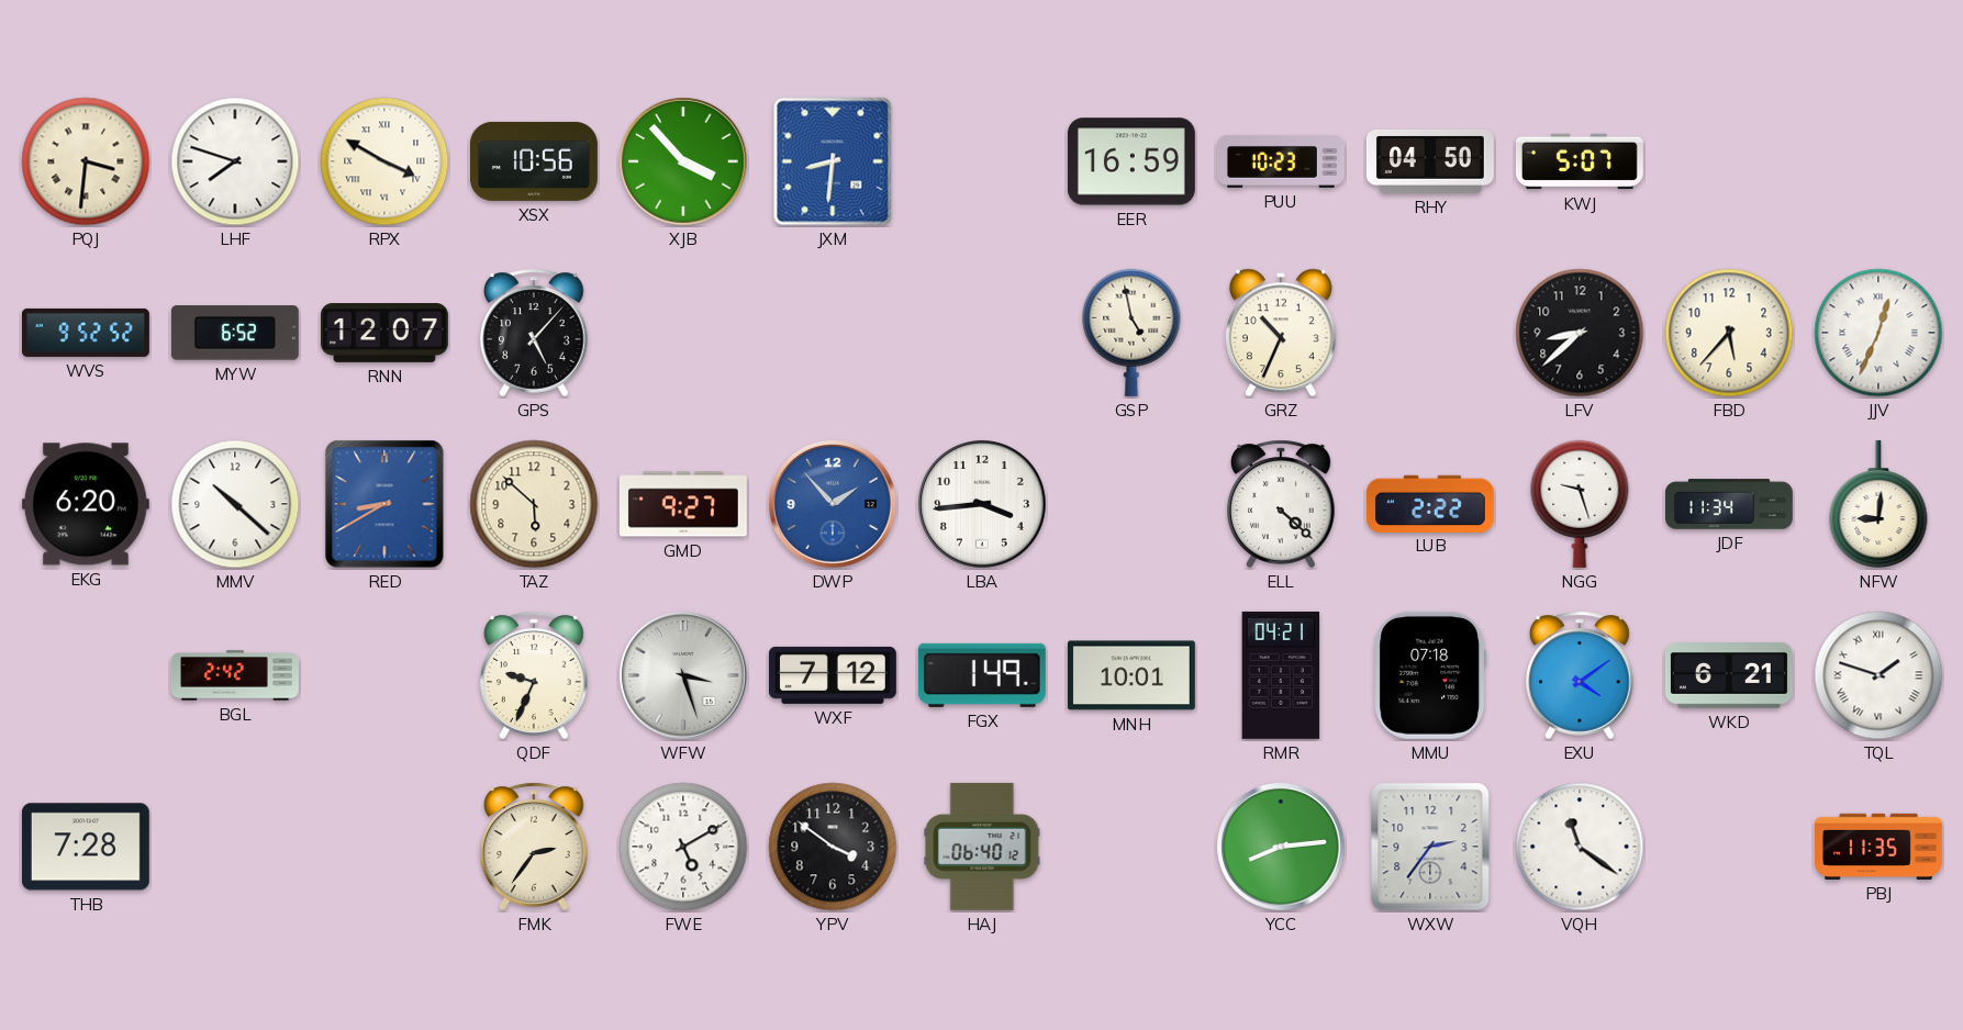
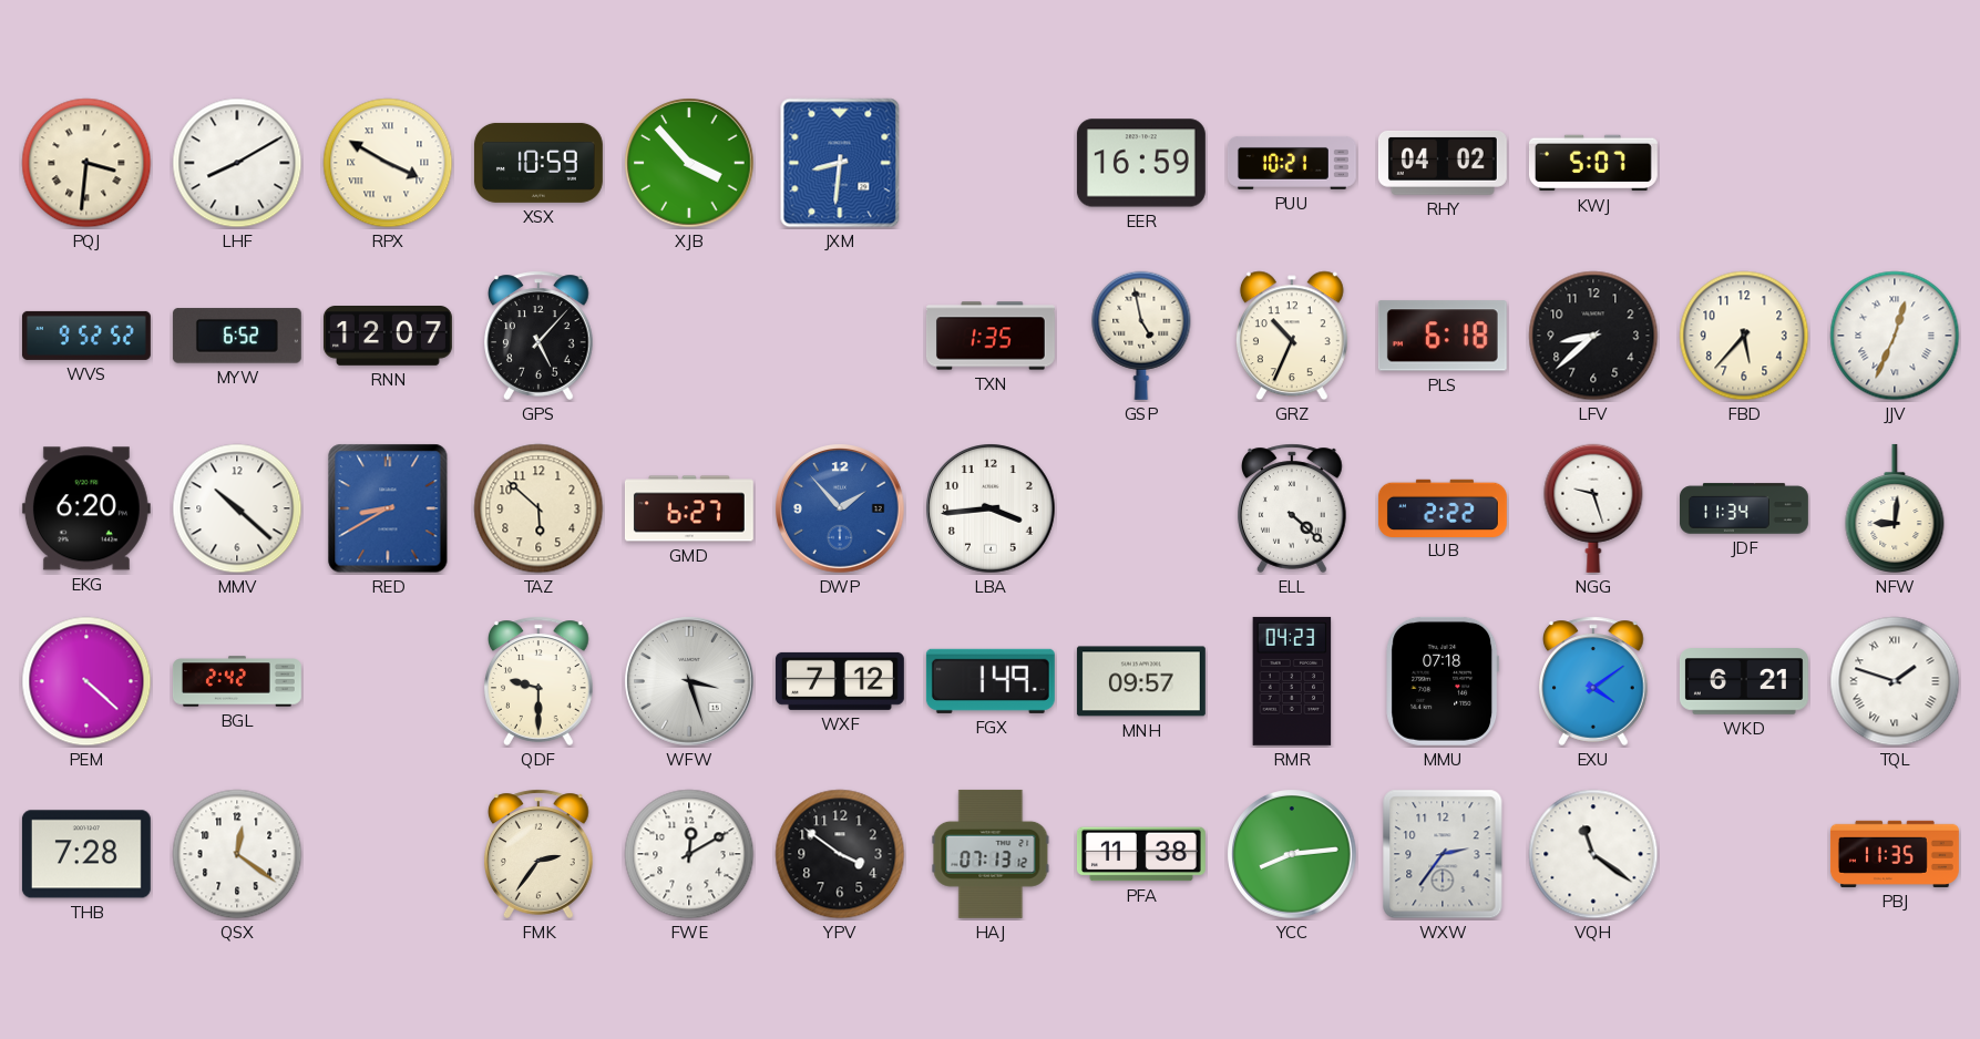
LHF: 7:48 -> 8:10
XSX: 10:56 -> 10:59
PUU: 10:23 -> 10:21
RHY: 04:50 -> 04:02
TXN: none -> 1:35
PLS: none -> 6:18
GMD: 9:27 -> 6:27
PEM: none -> 4:22
QDF: 9:34 -> 9:30
MNH: 10:01 -> 09:57
RMR: 04:21 -> 04:23
QSX: none -> 12:21
FWE: 5:10 -> 12:10
HAJ: 06:40 -> 07:13
PFA: none -> 11:38
